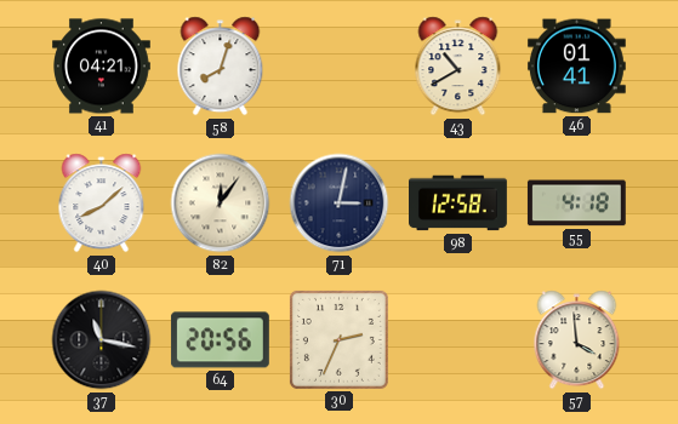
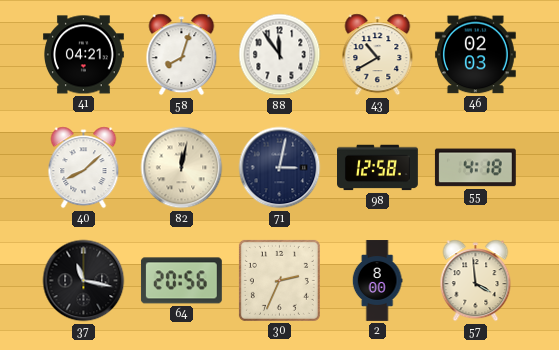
88: none -> 11:54
46: 01:41 -> 02:03
82: 12:06 -> 12:02
2: none -> 8:00
